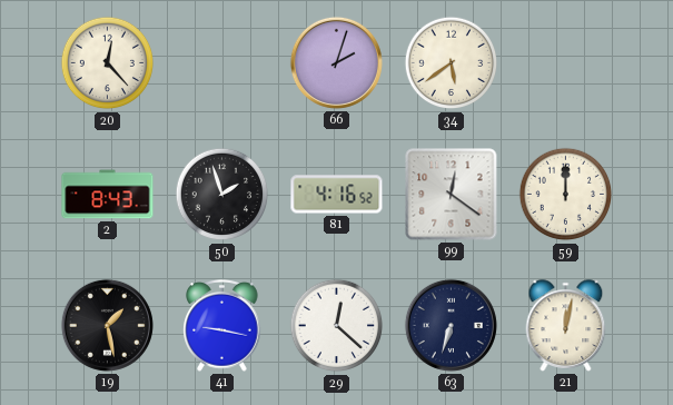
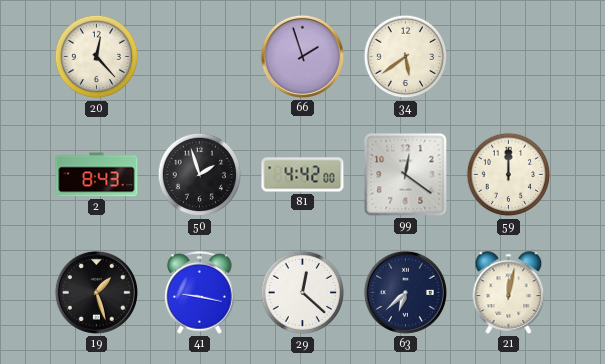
66: 2:03 -> 1:57
81: 4:16 -> 4:42
19: 1:28 -> 1:27
63: 6:33 -> 6:38
